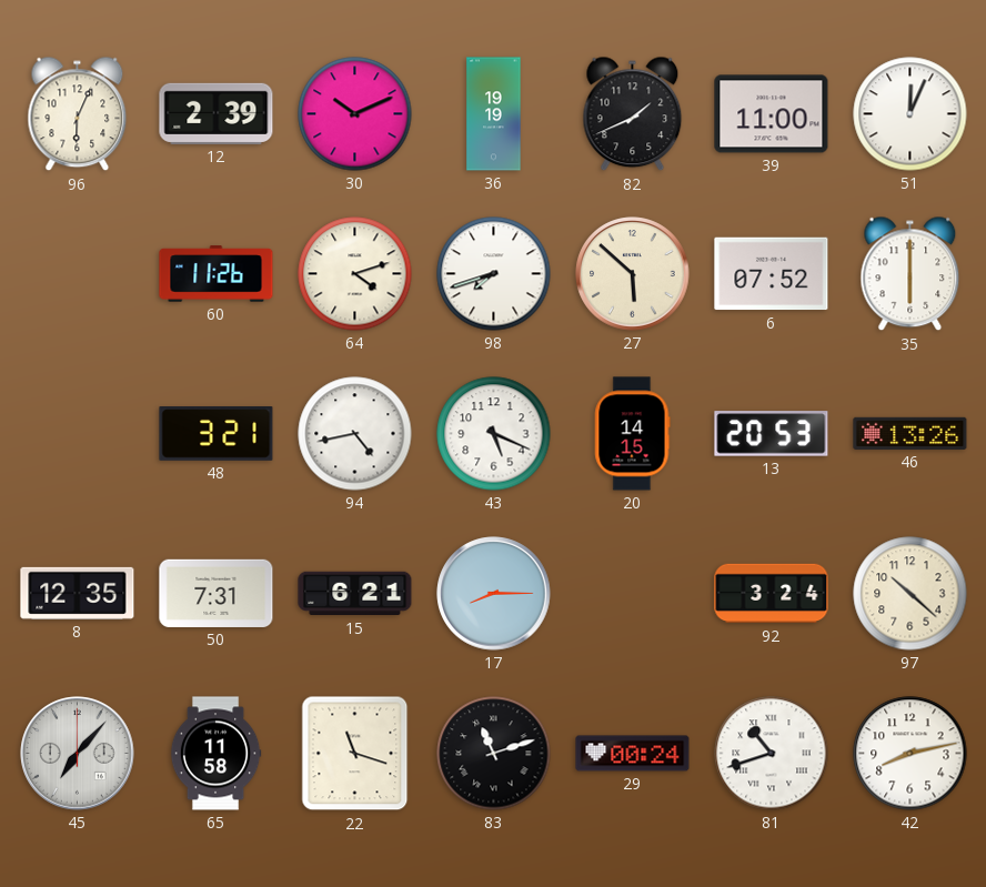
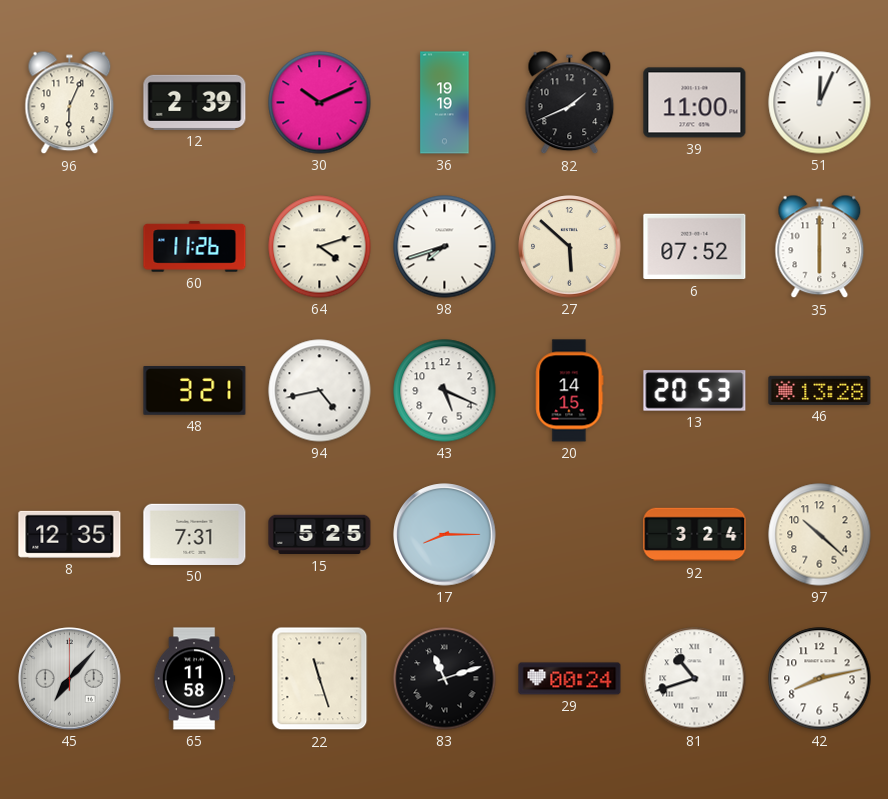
46: 13:26 -> 13:28
15: 6:21 -> 5:25
22: 11:18 -> 11:27
